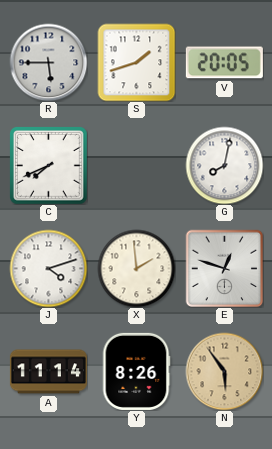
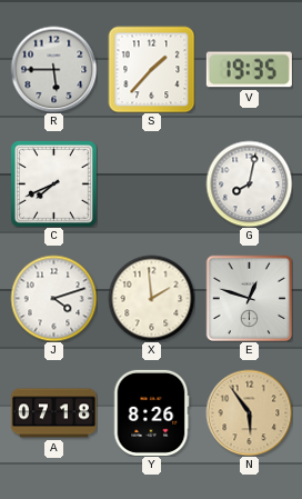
S: 1:42 -> 1:37
V: 20:05 -> 19:35
A: 11:14 -> 07:18
